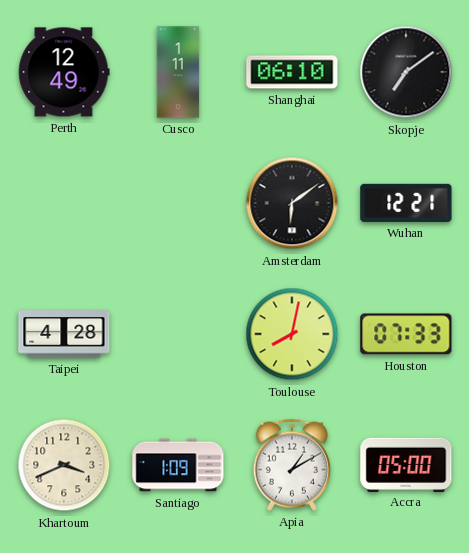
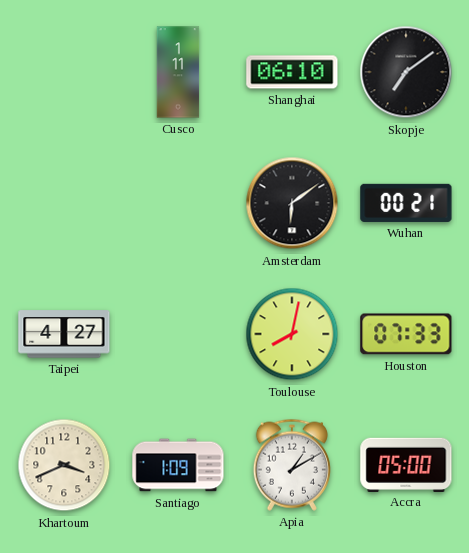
Perth: 12:49 -> none
Wuhan: 12:21 -> 00:21
Taipei: 4:28 -> 4:27
